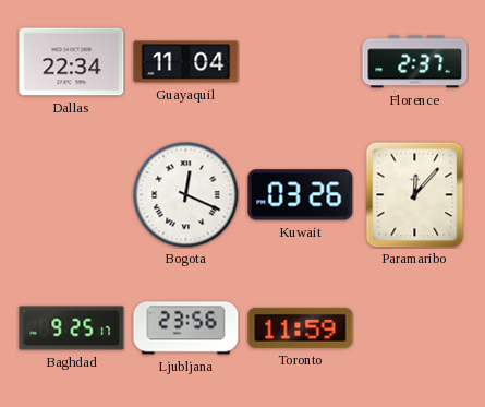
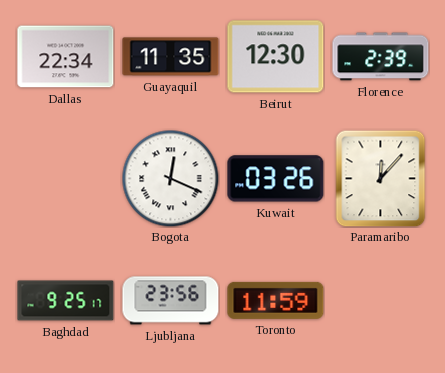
Guayaquil: 11:04 -> 11:35
Beirut: none -> 12:30
Florence: 2:37 -> 2:39
